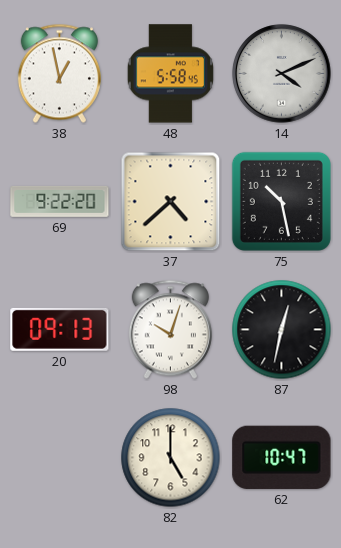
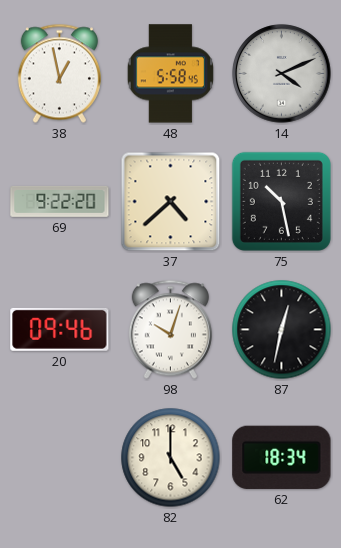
20: 09:13 -> 09:46
62: 10:47 -> 18:34
